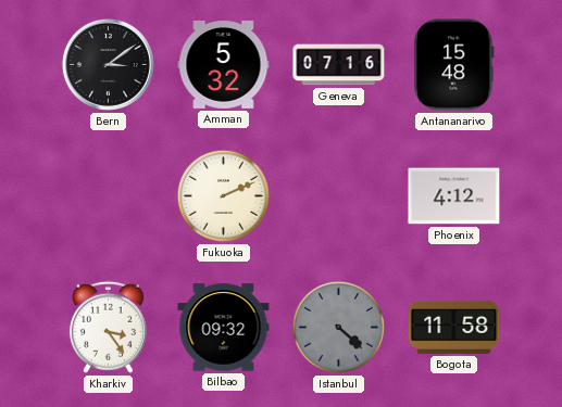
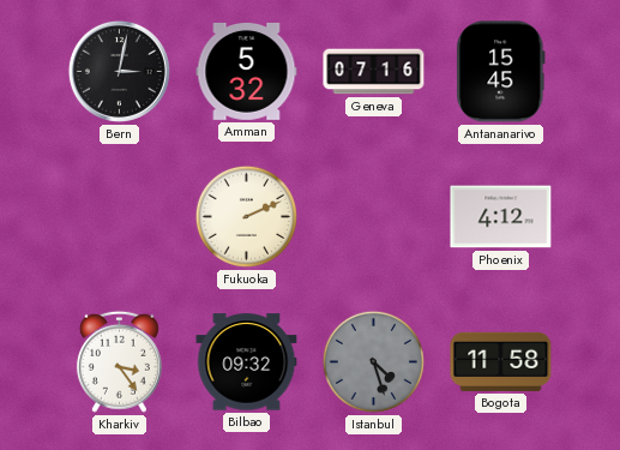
Bern: 3:09 -> 3:02
Antananarivo: 15:48 -> 15:45
Istanbul: 4:22 -> 4:27
